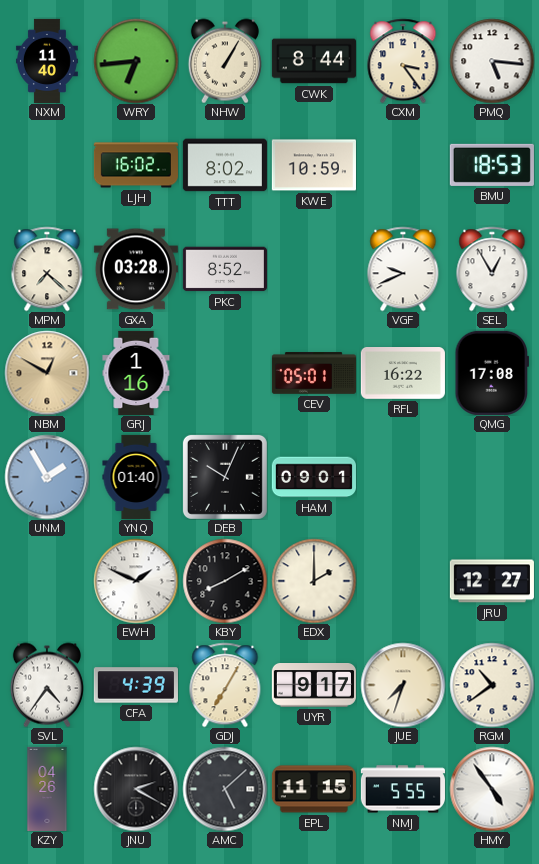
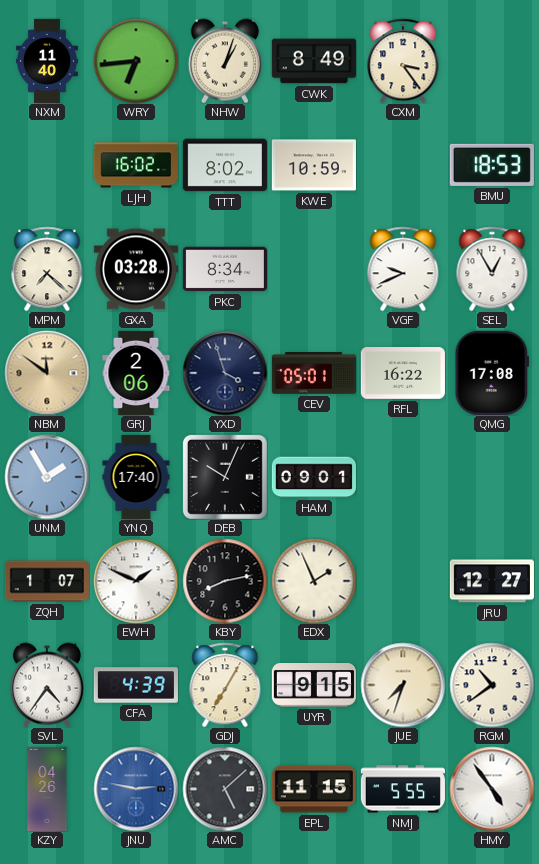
NHW: 1:05 -> 1:03
CWK: 8:44 -> 8:49
PMQ: 5:16 -> none
PKC: 8:52 -> 8:34
NBM: 12:50 -> 11:51
GRJ: 1:16 -> 2:06
YXD: none -> 3:57
YNQ: 01:40 -> 17:40
ZQH: none -> 1:07
KBY: 8:10 -> 8:13
EDX: 2:00 -> 1:56
UYR: 9:17 -> 9:15
JNU: 2:20 -> 2:47
JNU dial: black -> blue
